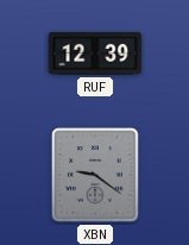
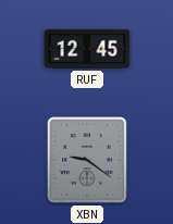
RUF: 12:39 -> 12:45
